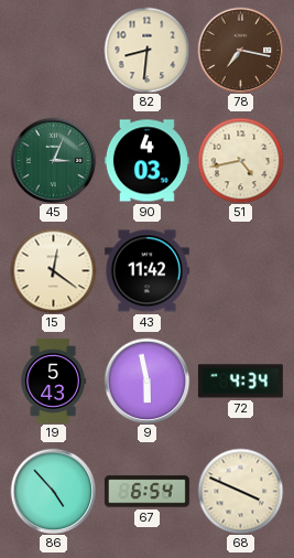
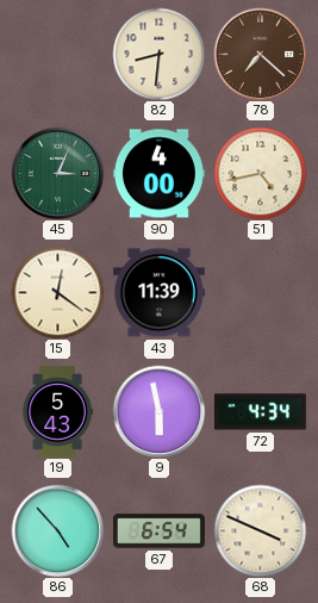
78: 7:17 -> 7:22
90: 4:03 -> 4:00
43: 11:42 -> 11:39
